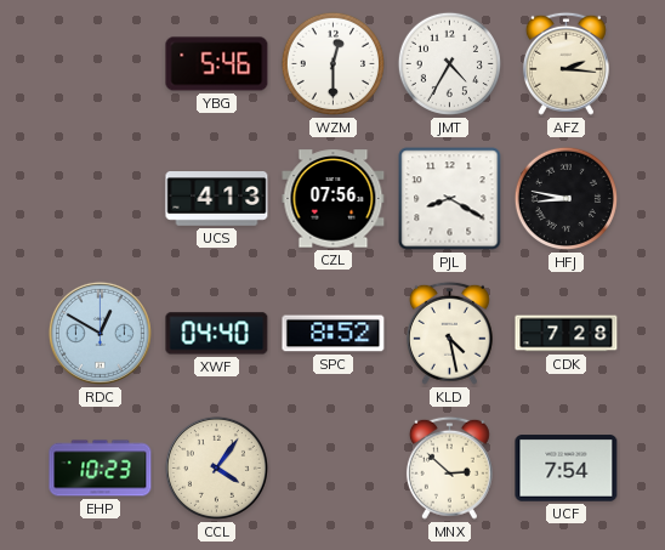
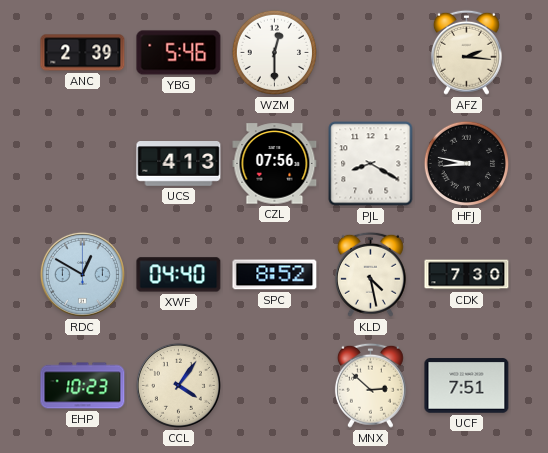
ANC: none -> 2:39
JMT: 4:35 -> none
CDK: 7:28 -> 7:30
UCF: 7:54 -> 7:51
